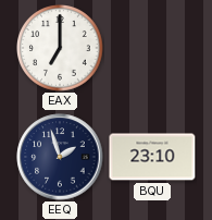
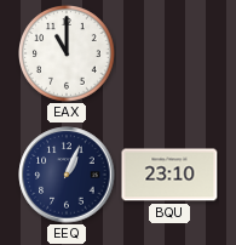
EAX: 7:00 -> 11:00
EEQ: 1:57 -> 1:04
